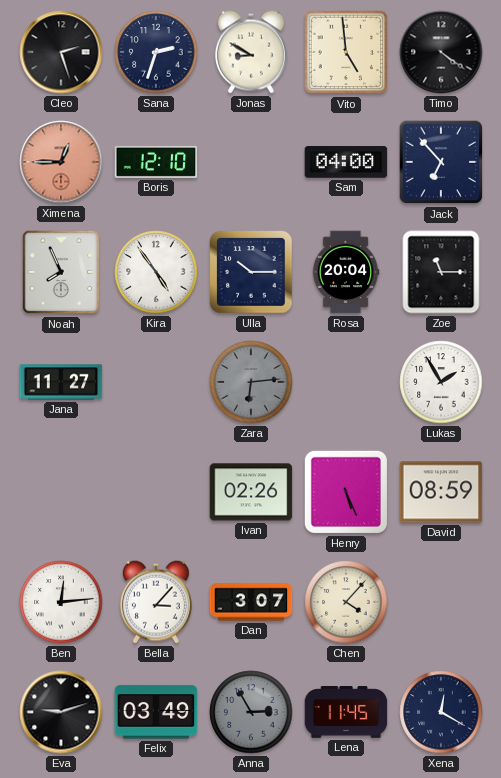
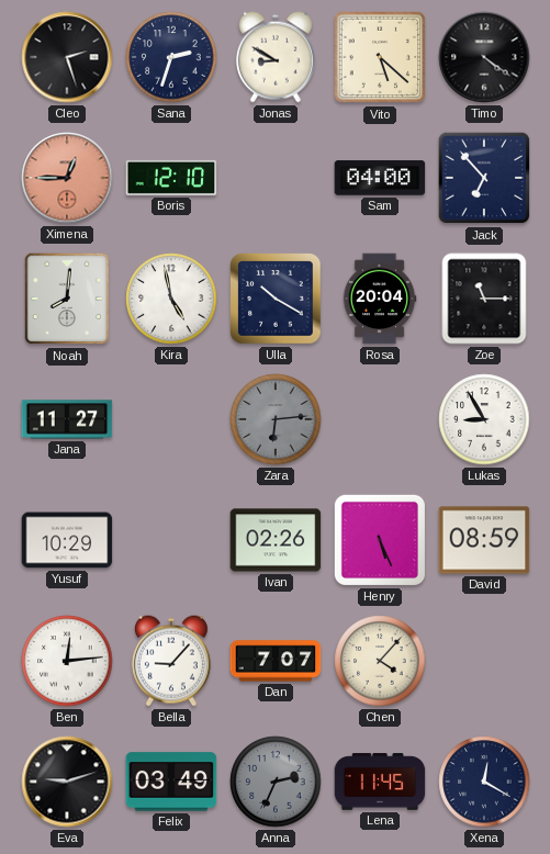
Vito: 4:59 -> 5:22
Noah: 7:56 -> 8:01
Kira: 4:54 -> 4:58
Ulla: 10:15 -> 10:20
Lukas: 1:55 -> 8:55
Yusuf: none -> 10:29
Bella: 3:07 -> 9:07
Dan: 3:07 -> 7:07
Anna: 2:55 -> 2:34
